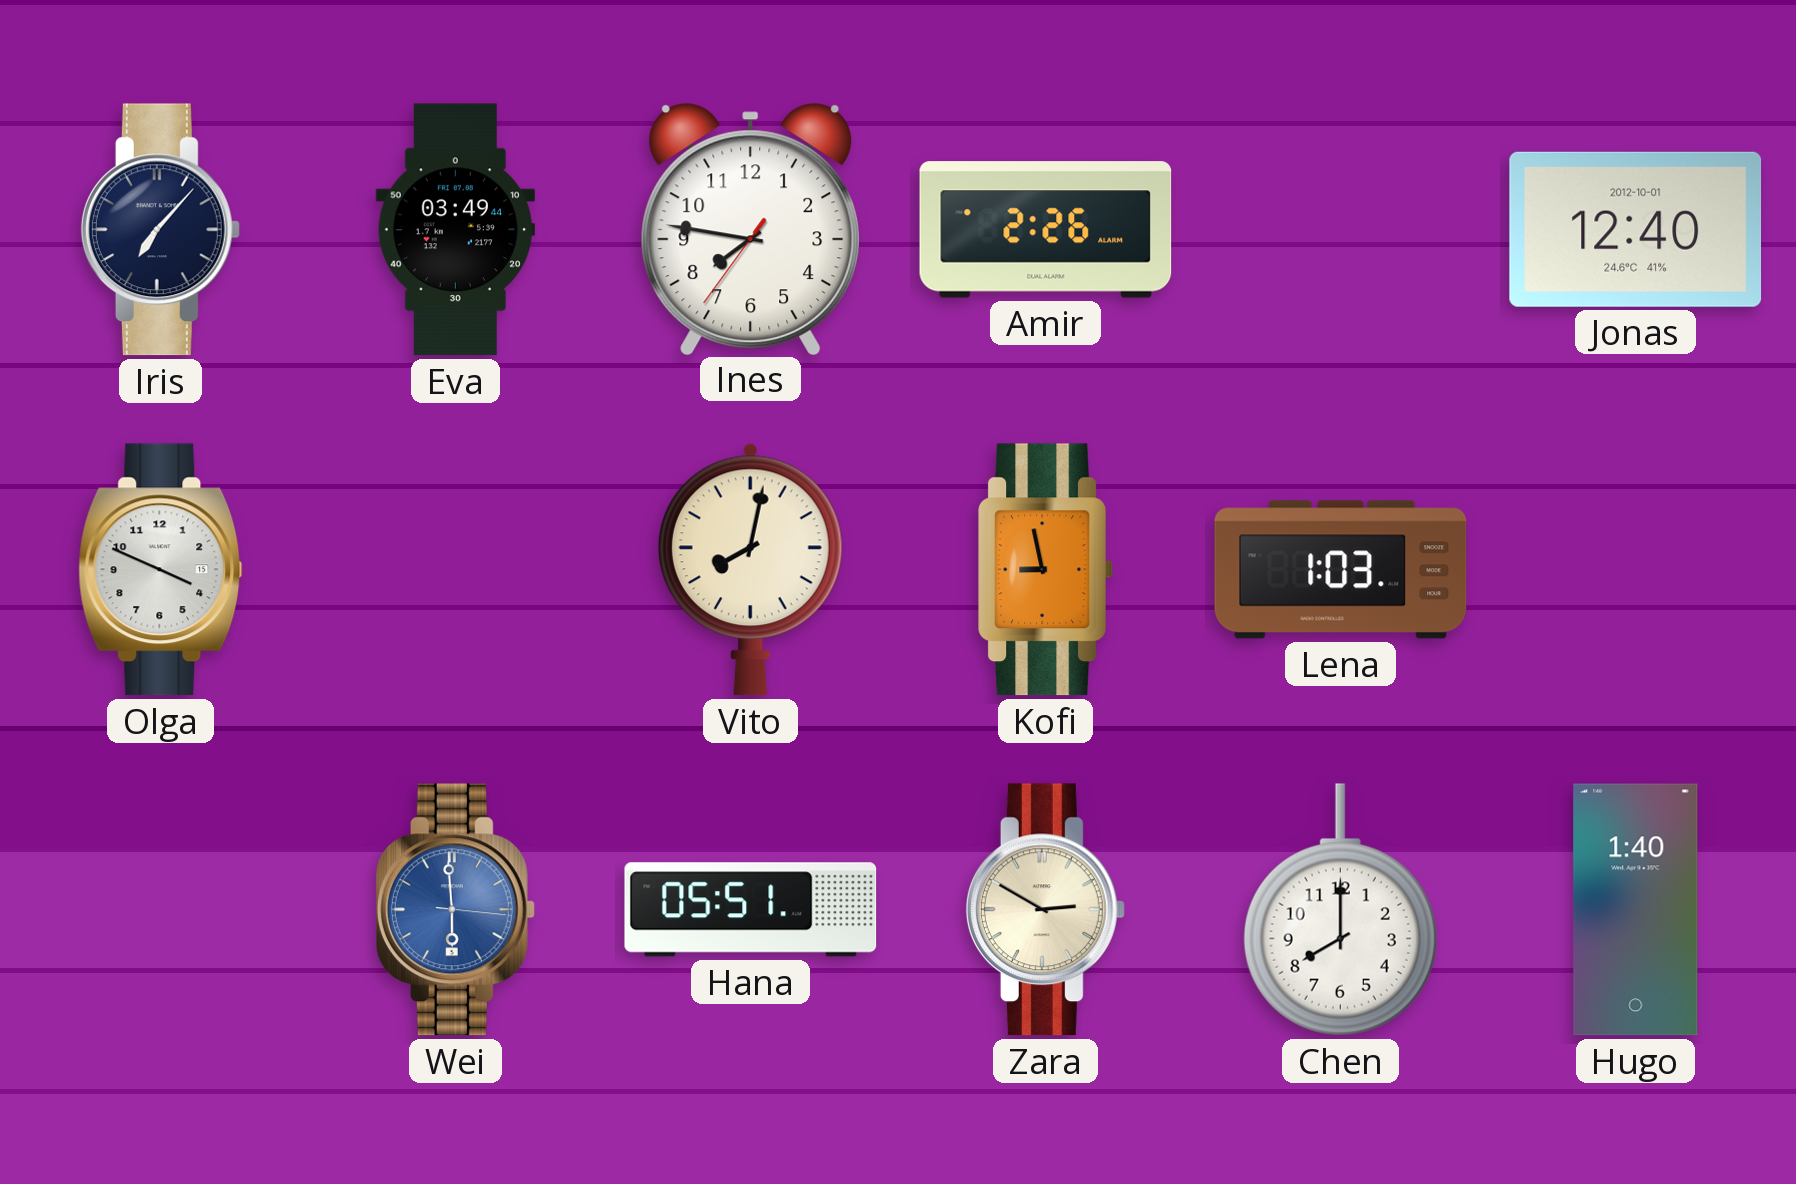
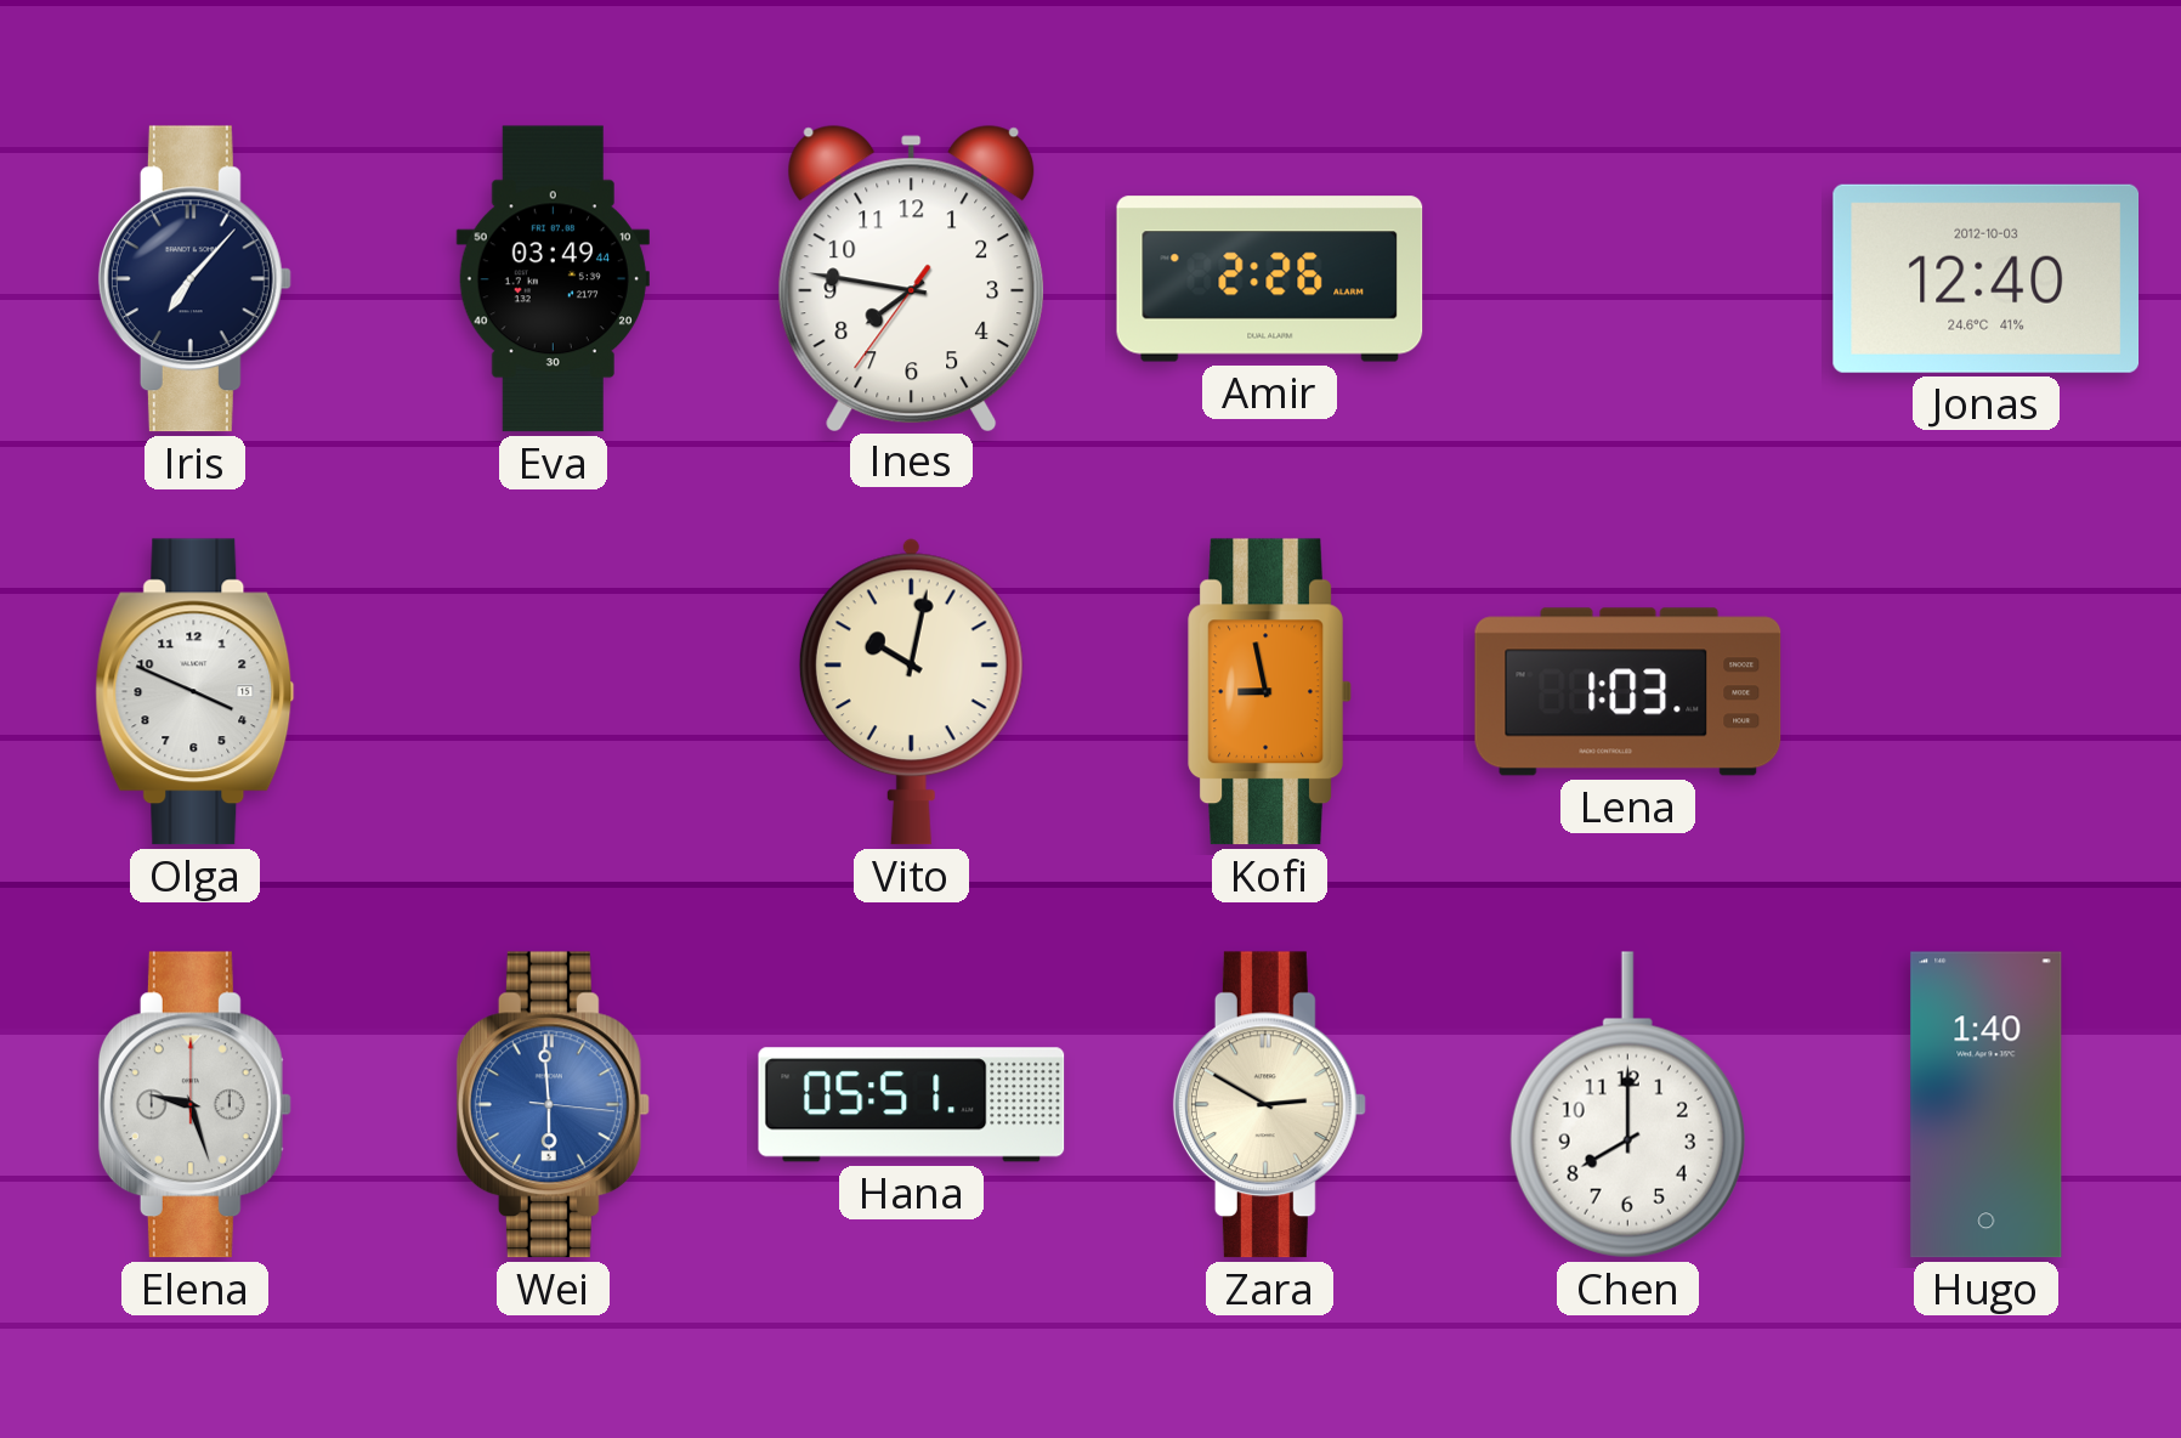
Jonas date: 2012-10-01 -> 2012-10-03
Vito: 8:02 -> 10:02
Elena: none -> 9:27
